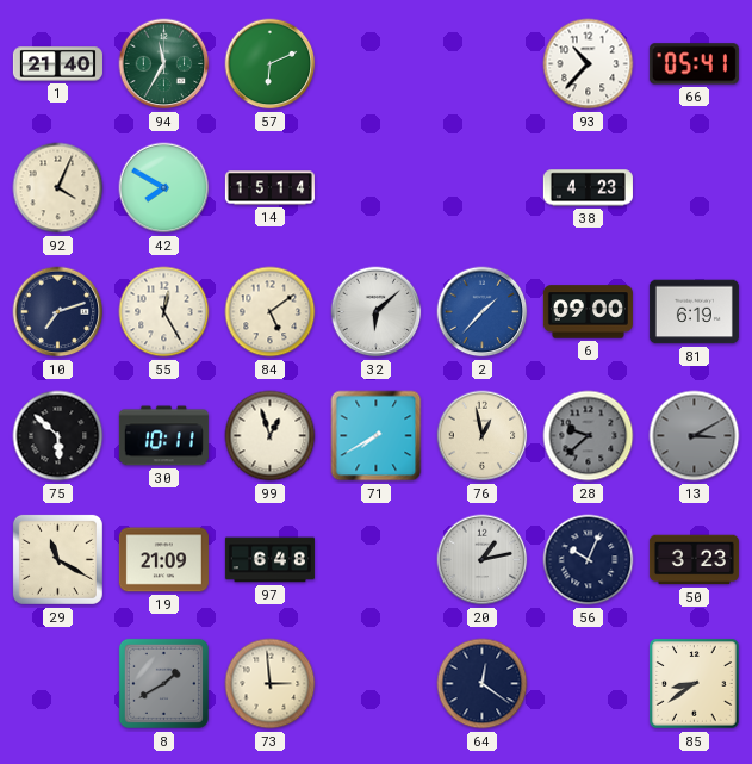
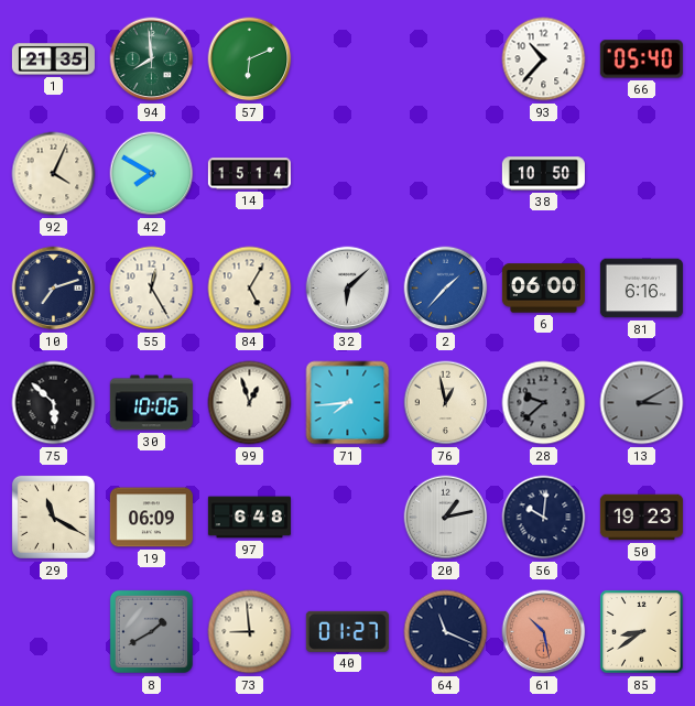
1: 21:40 -> 21:35
94: 11:35 -> 7:59
66: 05:41 -> 05:40
38: 4:23 -> 10:50
84: 5:09 -> 5:05
6: 09:00 -> 06:00
81: 6:19 -> 6:16
30: 10:11 -> 10:06
71: 7:40 -> 7:44
19: 21:09 -> 06:09
56: 10:04 -> 10:01
50: 3:23 -> 19:23
73: 2:59 -> 8:59
40: none -> 01:27
64: 12:21 -> 11:19
61: none -> 10:28
